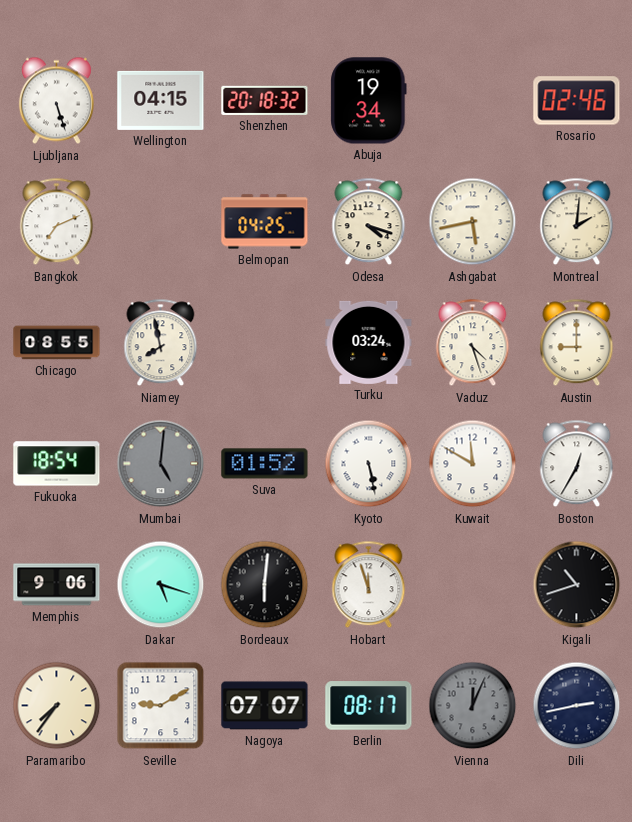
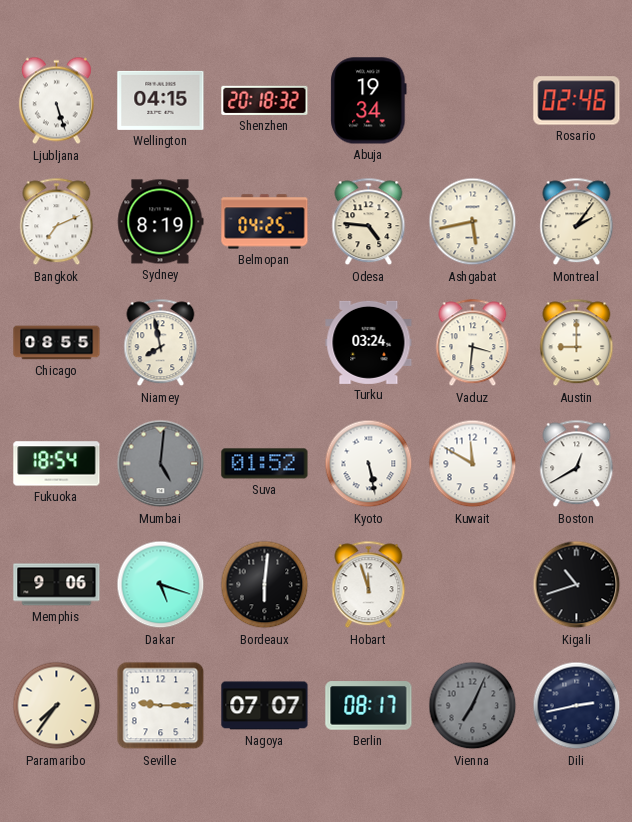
Sydney: none -> 8:19
Odesa: 4:18 -> 4:46
Montreal: 2:01 -> 2:06
Vaduz: 4:27 -> 3:31
Boston: 12:35 -> 12:40
Seville: 9:10 -> 9:15
Vienna: 12:04 -> 7:04
